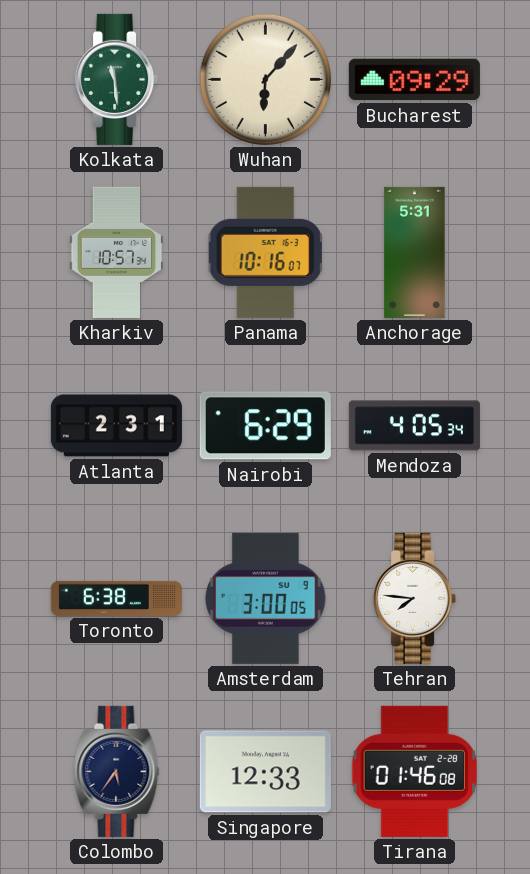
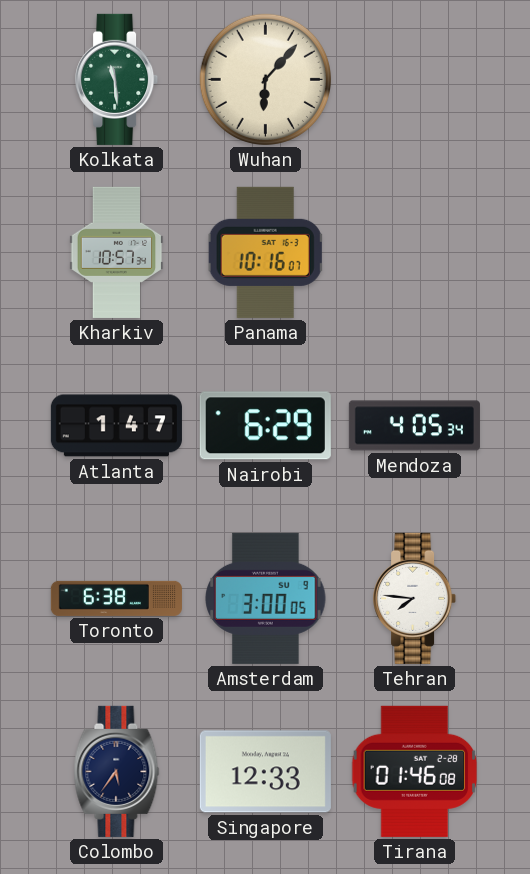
Bucharest: 09:29 -> none
Anchorage: 5:31 -> none
Atlanta: 2:31 -> 1:47
